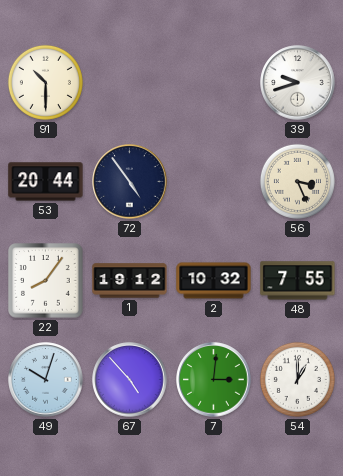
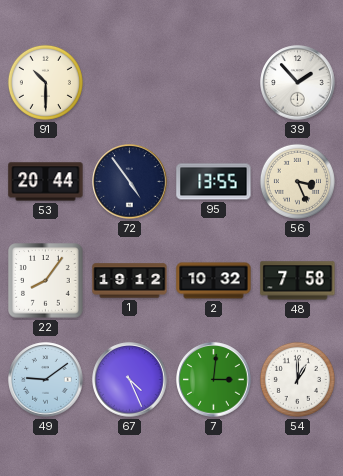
39: 9:42 -> 1:53
95: none -> 13:55
48: 7:55 -> 7:58
49: 10:03 -> 9:09
67: 4:53 -> 4:26
